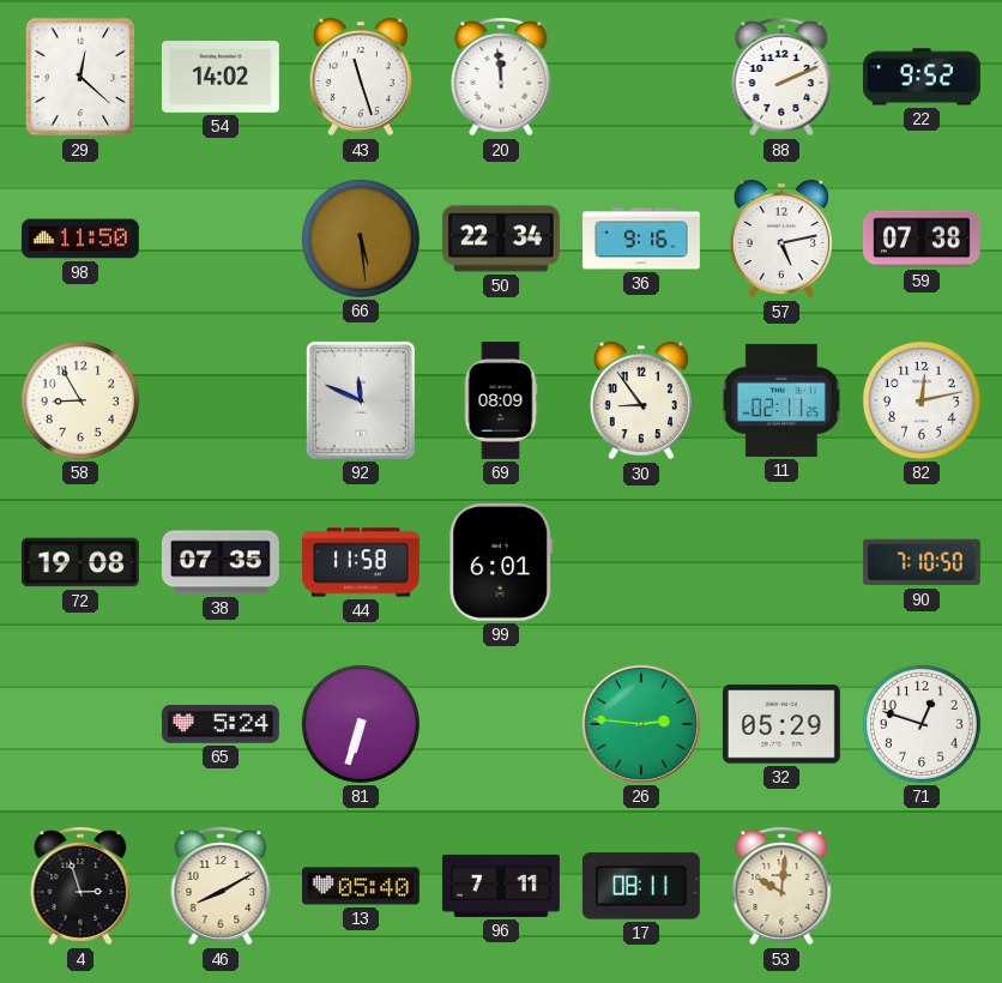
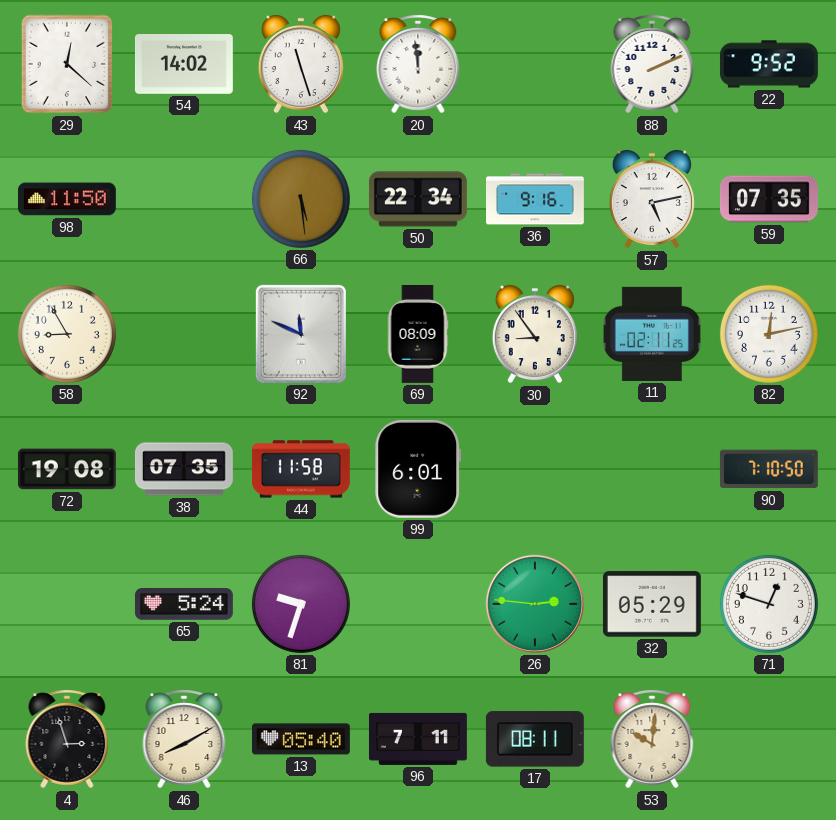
59: 07:38 -> 07:35
81: 6:33 -> 9:33
